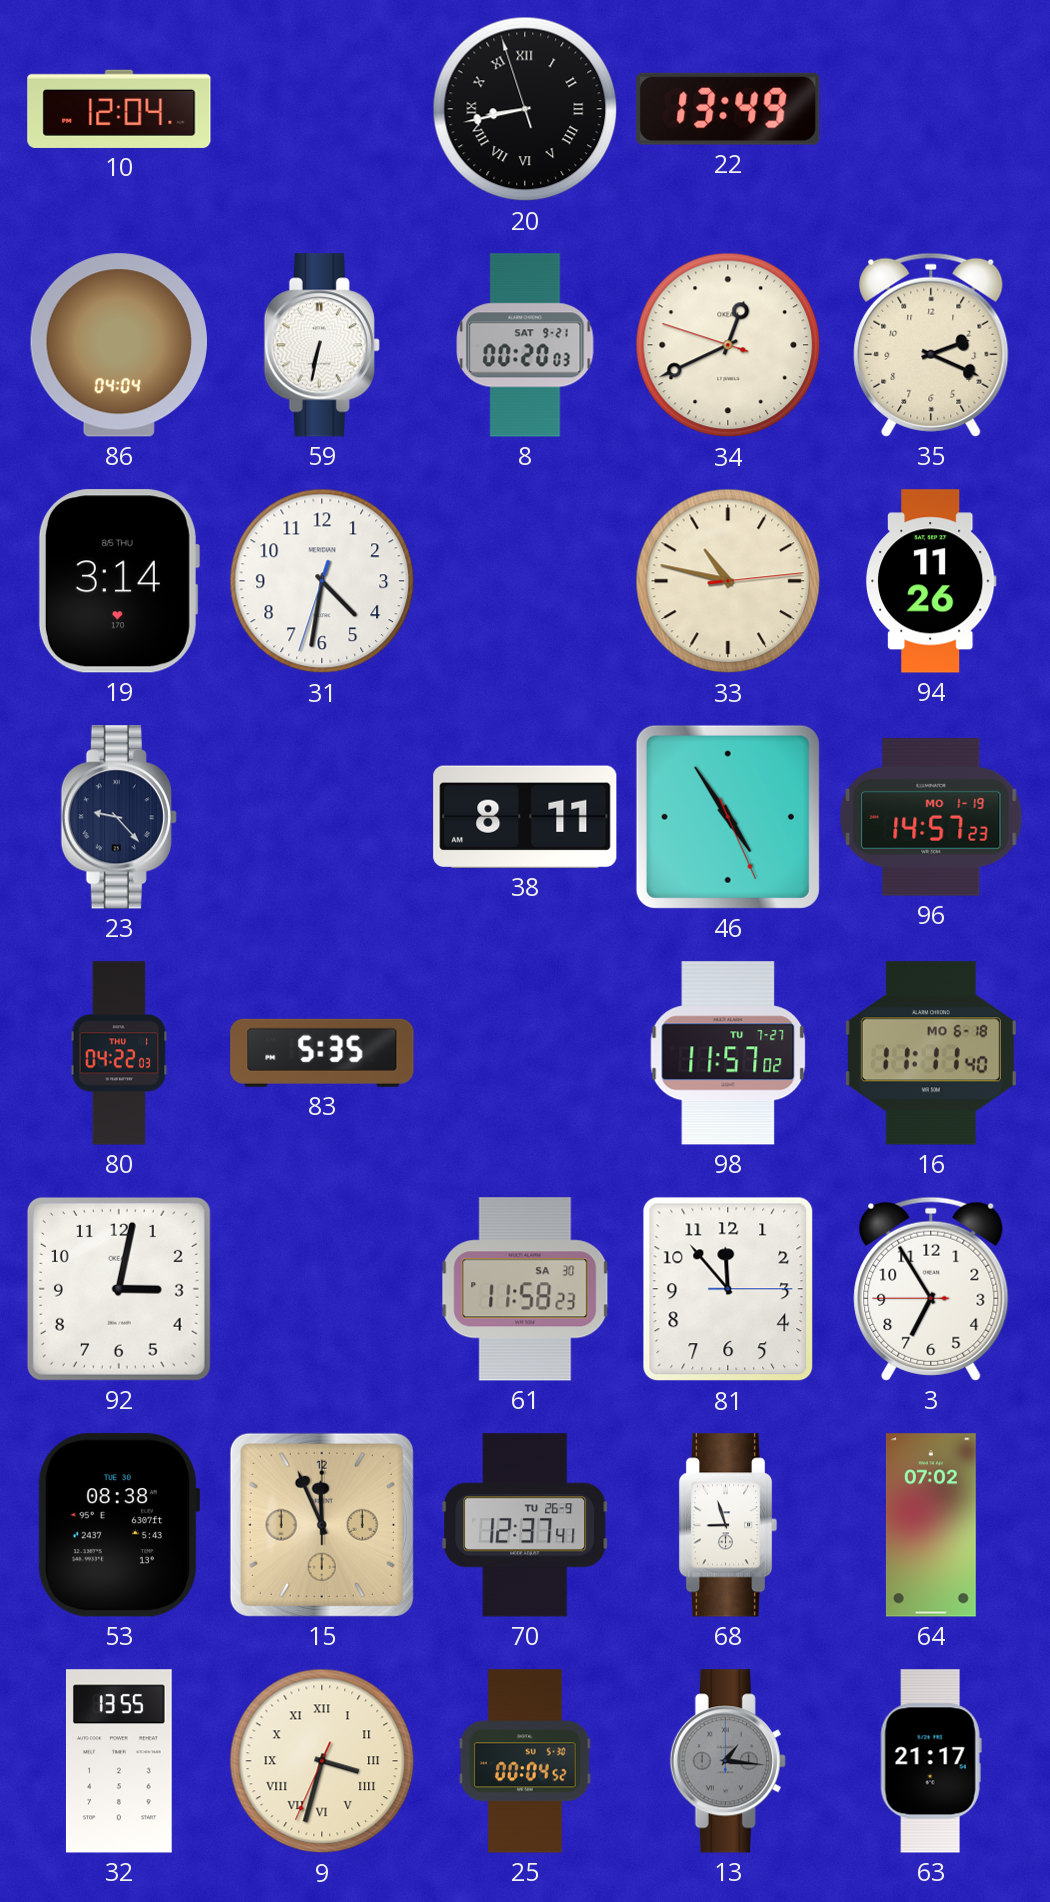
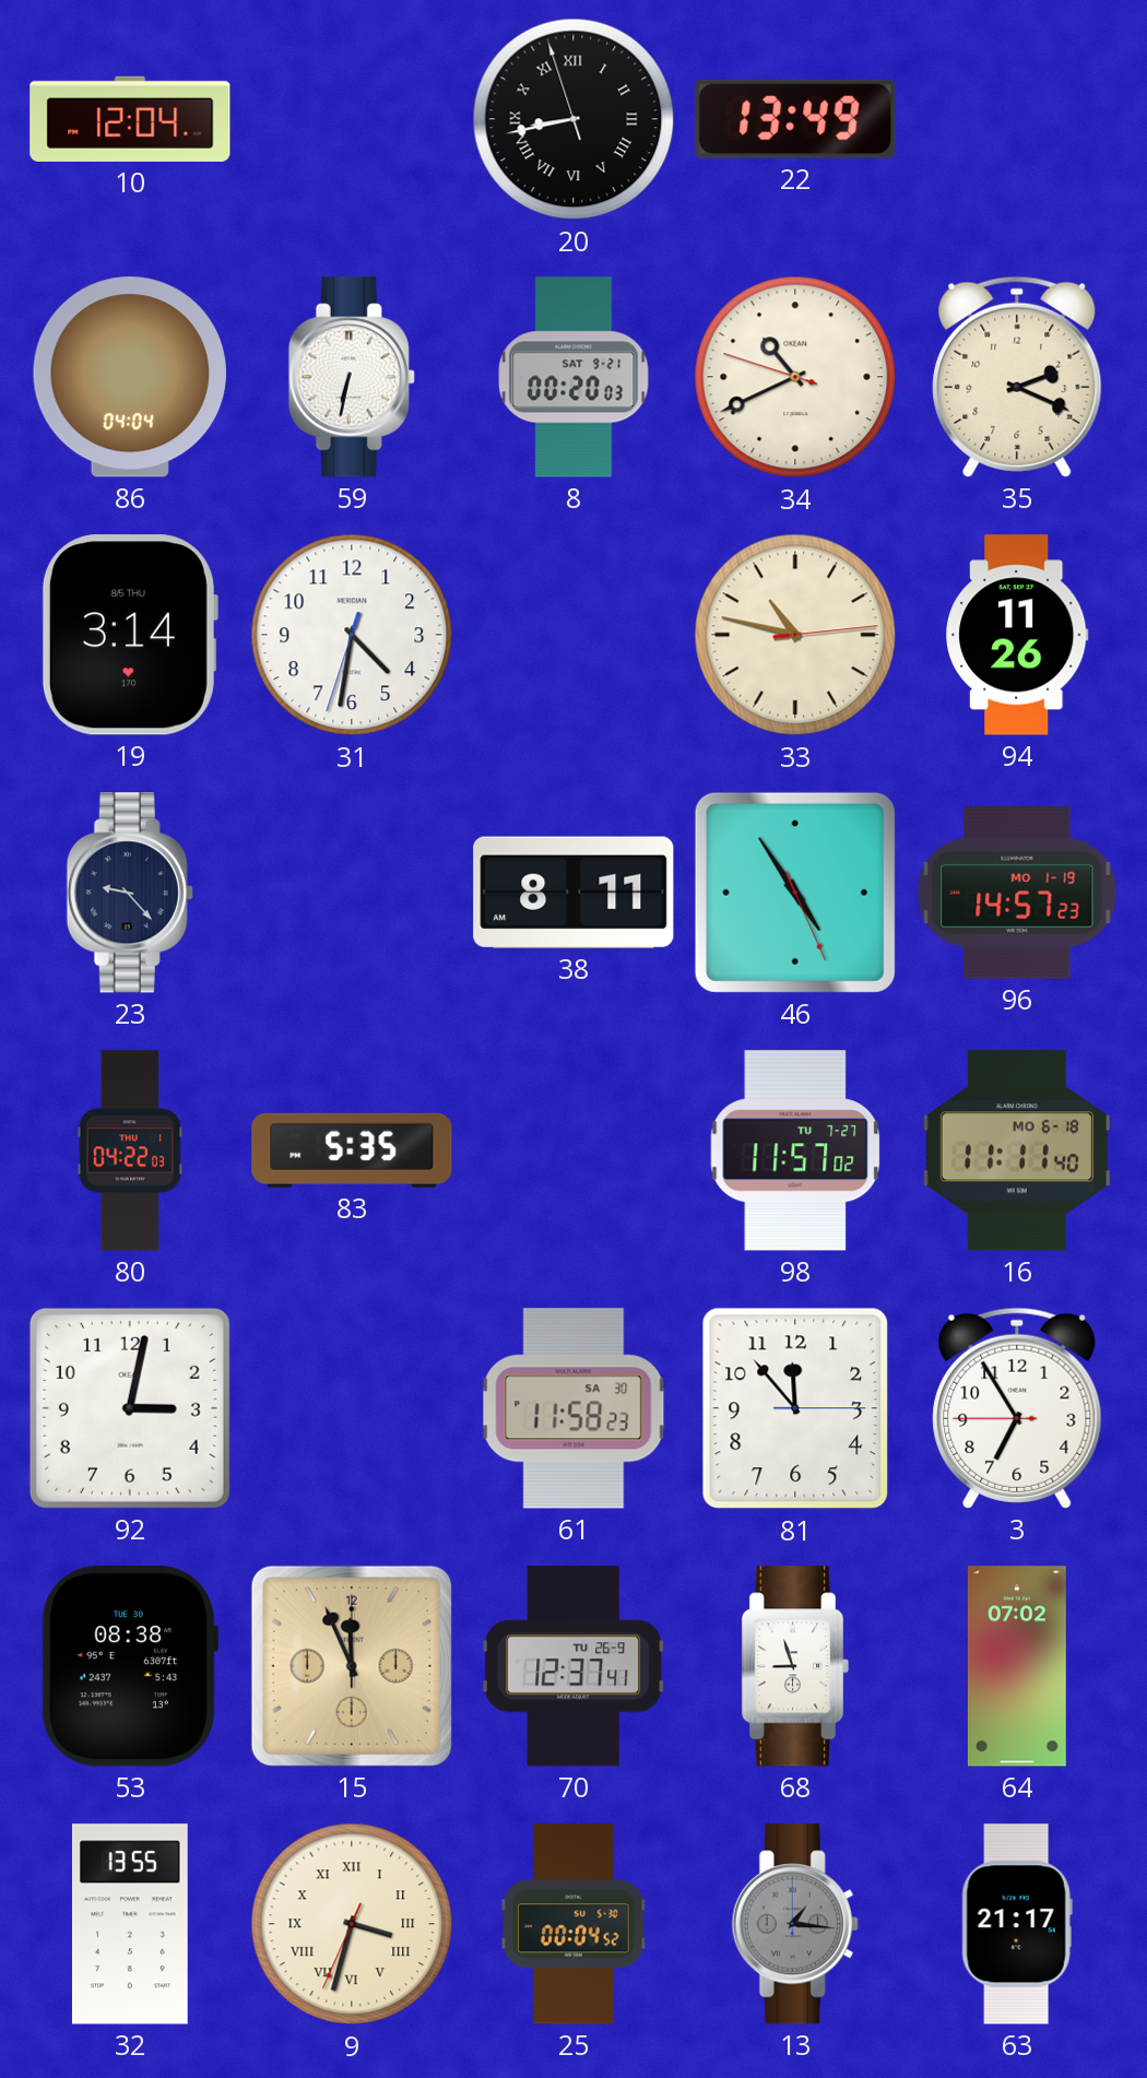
34: 12:40 -> 10:40
